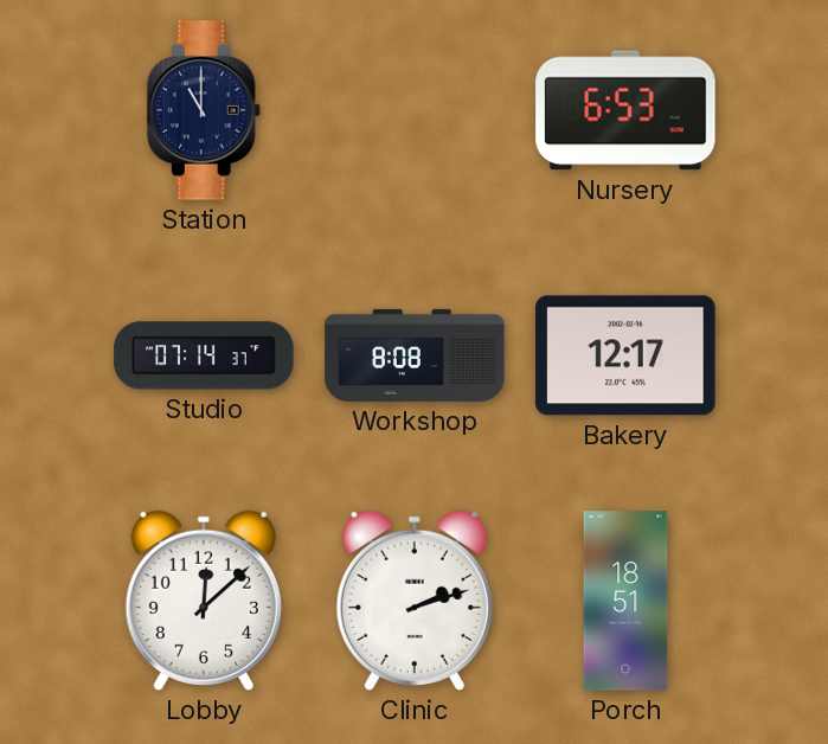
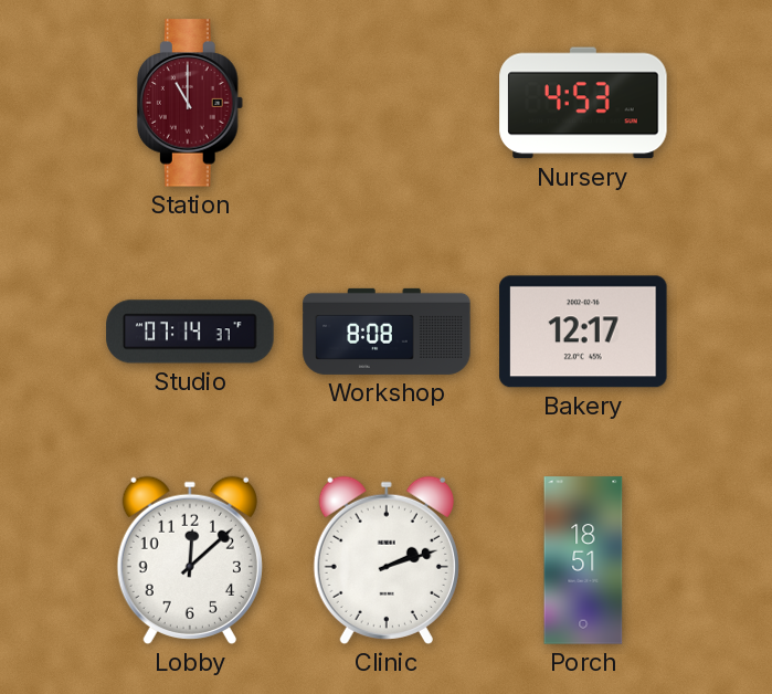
Station dial: navy -> burgundy
Nursery: 6:53 -> 4:53
